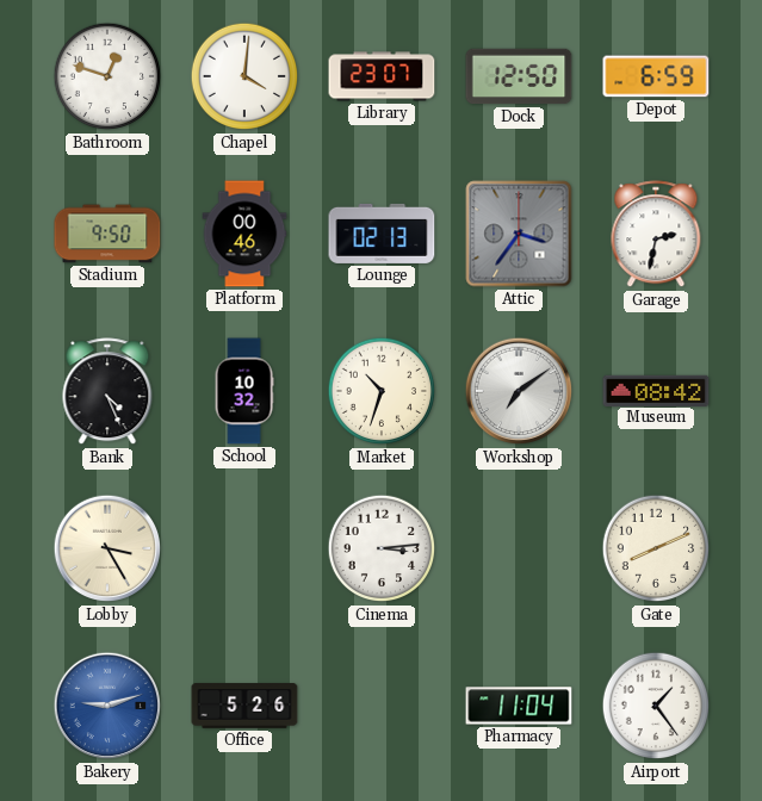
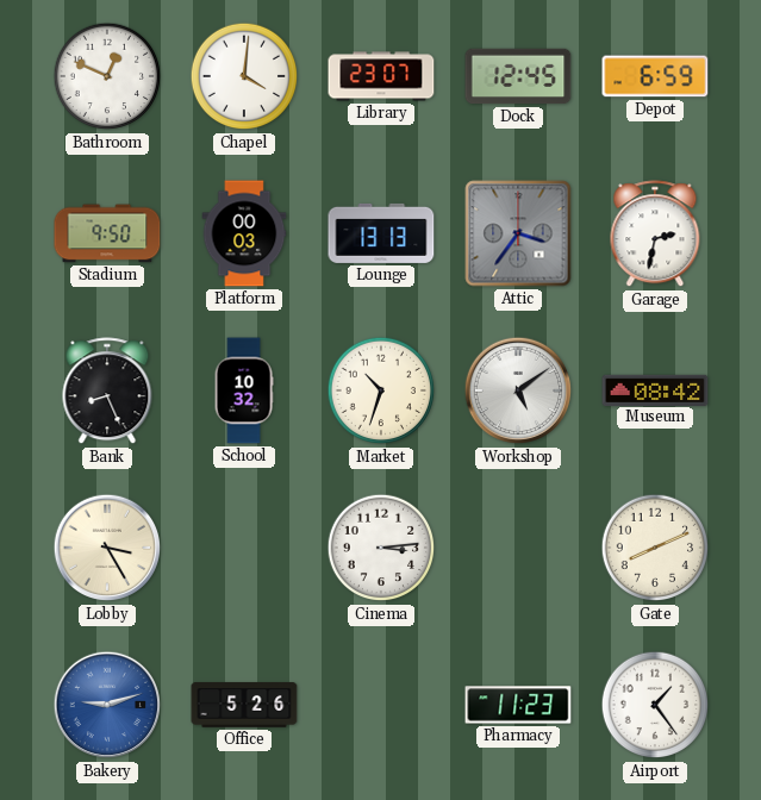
Bathroom: 12:48 -> 12:49
Dock: 12:50 -> 12:45
Platform: 00:46 -> 00:03
Lounge: 02:13 -> 13:13
Bank: 4:26 -> 8:26
Workshop: 7:09 -> 5:09
Pharmacy: 11:04 -> 11:23
